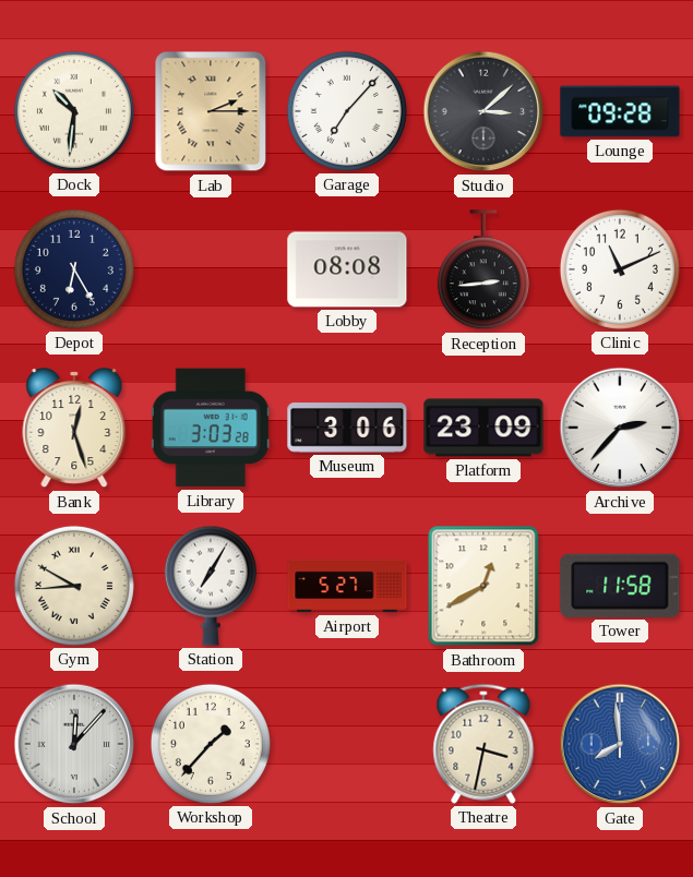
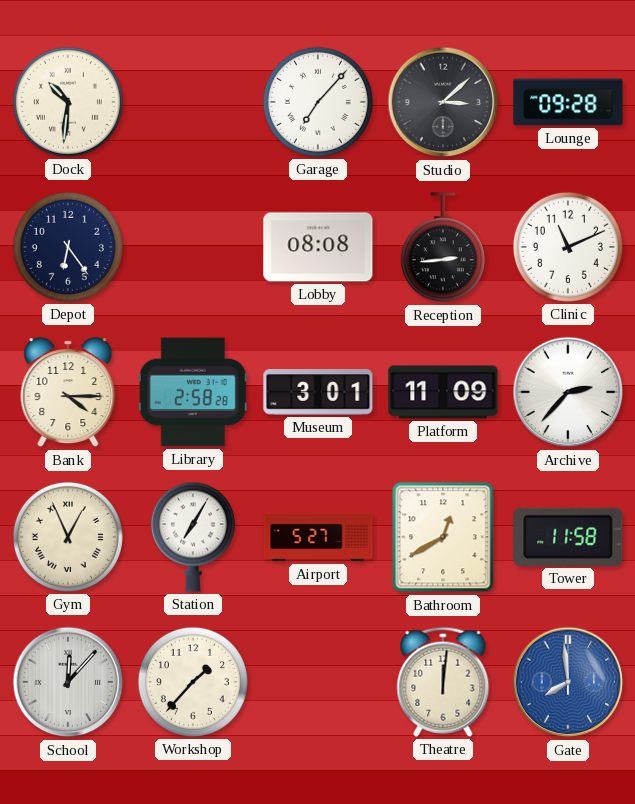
Lab: 2:15 -> none
Depot: 6:25 -> 6:24
Bank: 12:27 -> 4:15
Library: 3:03 -> 2:58
Museum: 3:06 -> 3:01
Platform: 23:09 -> 11:09
Gym: 8:50 -> 12:56
Theatre: 3:32 -> 12:01
